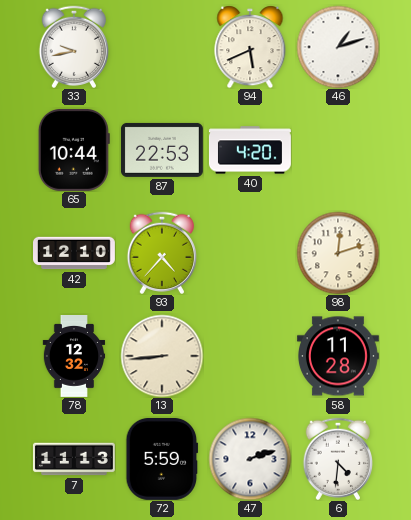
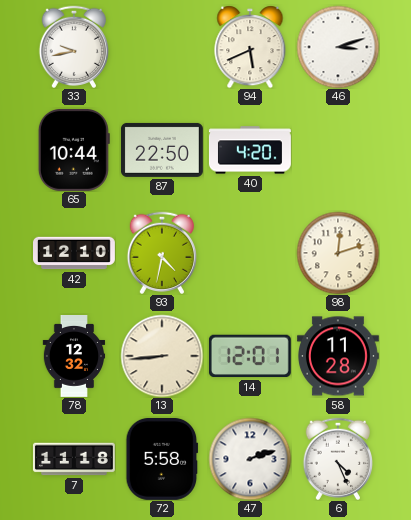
46: 1:12 -> 3:12
87: 22:53 -> 22:50
93: 4:37 -> 4:32
14: none -> 12:01
7: 11:13 -> 11:18
72: 5:59 -> 5:58
6: 4:31 -> 4:26
